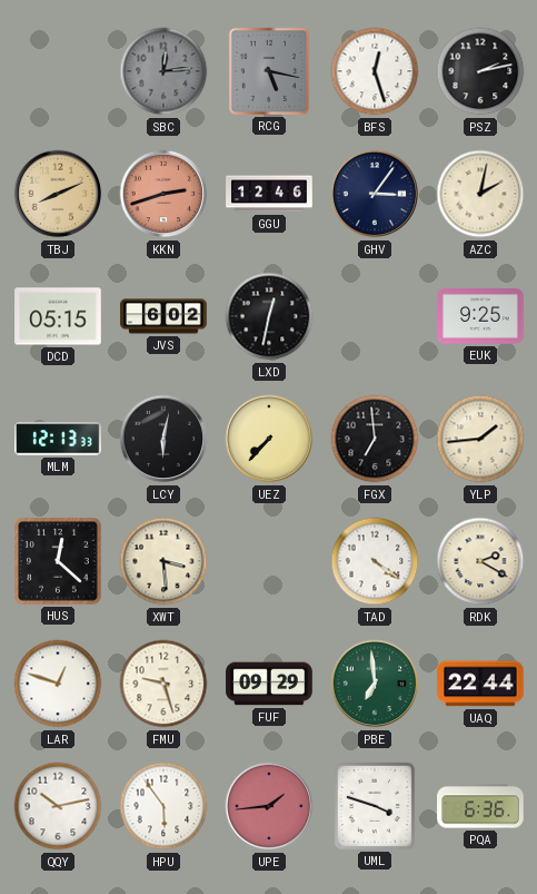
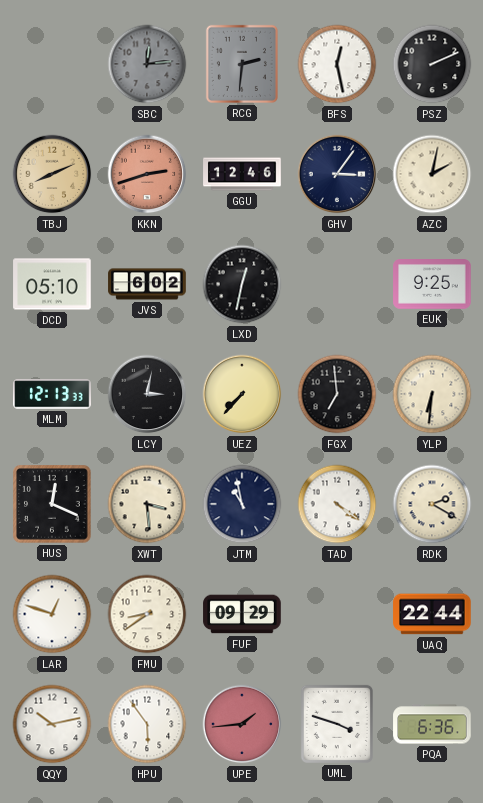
RCG: 5:17 -> 2:31
BFS: 12:27 -> 12:28
PSZ: 2:13 -> 2:11
DCD: 05:15 -> 05:10
LCY: 6:02 -> 3:02
YLP: 1:44 -> 6:31
HUS: 12:22 -> 12:19
JTM: none -> 10:58
FMU: 9:27 -> 8:39
PBE: 6:59 -> none
